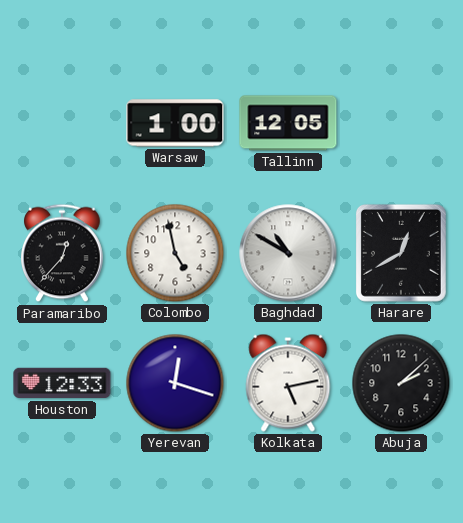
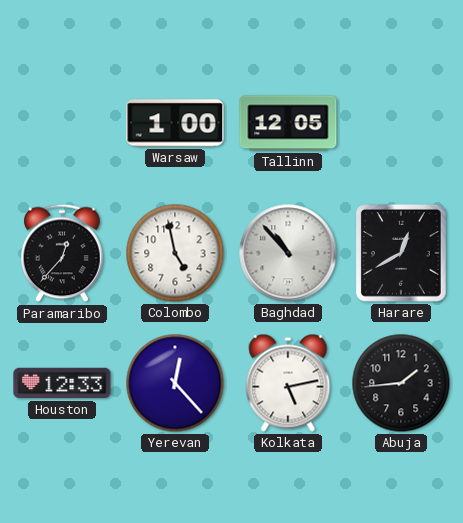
Baghdad: 10:50 -> 10:53
Yerevan: 12:18 -> 12:23
Abuja: 2:08 -> 1:44
